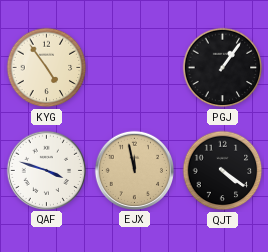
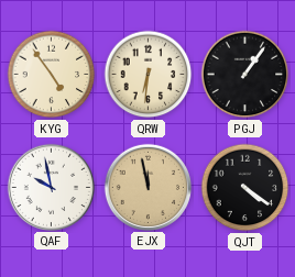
QRW: none -> 6:31
QAF: 3:48 -> 9:58
